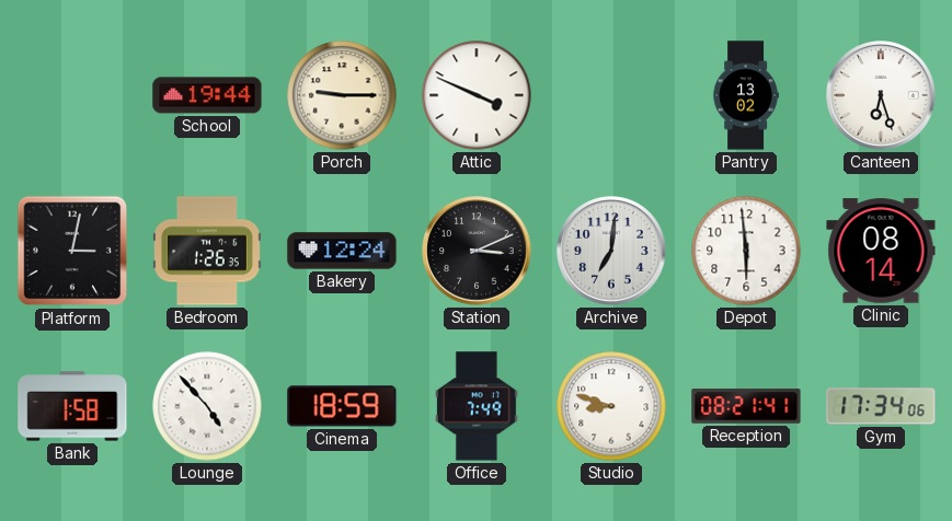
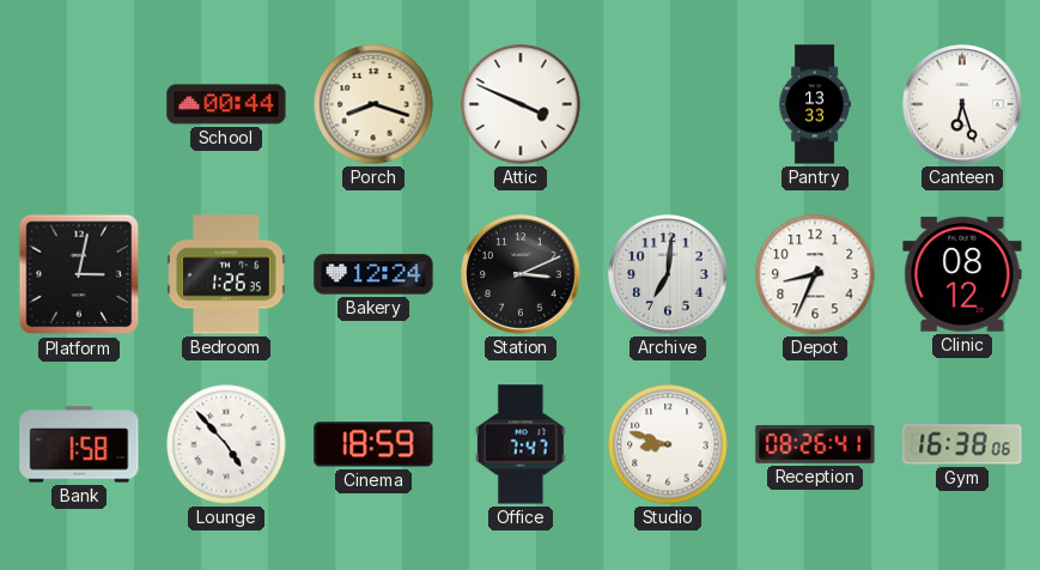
School: 19:44 -> 00:44
Porch: 9:15 -> 8:18
Pantry: 13:02 -> 13:33
Depot: 5:59 -> 8:34
Clinic: 08:14 -> 08:12
Office: 7:49 -> 7:47
Reception: 08:21 -> 08:26
Gym: 17:34 -> 16:38
